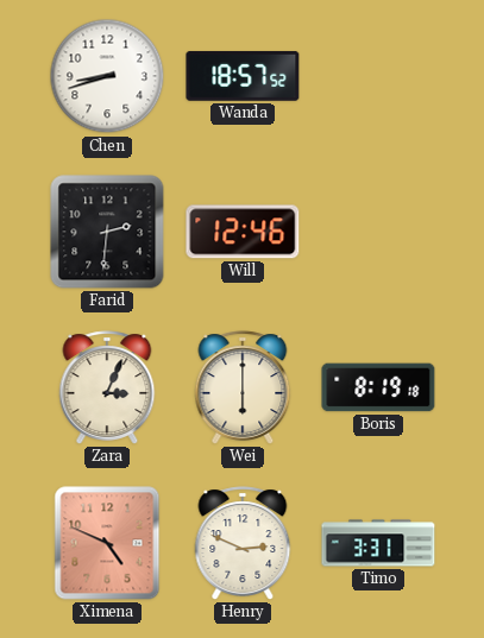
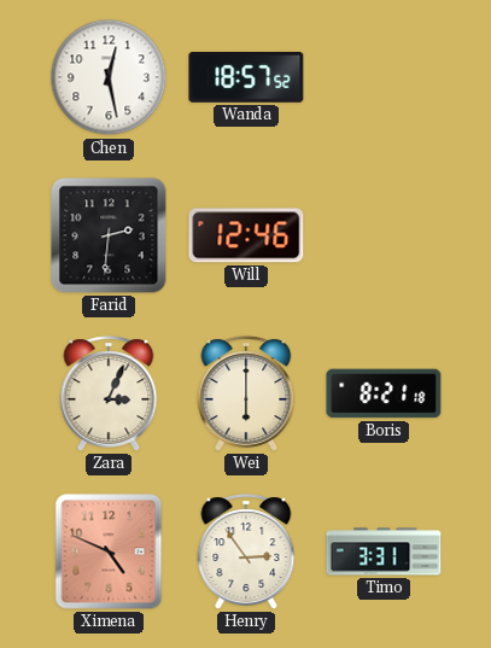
Chen: 8:42 -> 12:28
Boris: 8:19 -> 8:21
Henry: 2:49 -> 2:54
